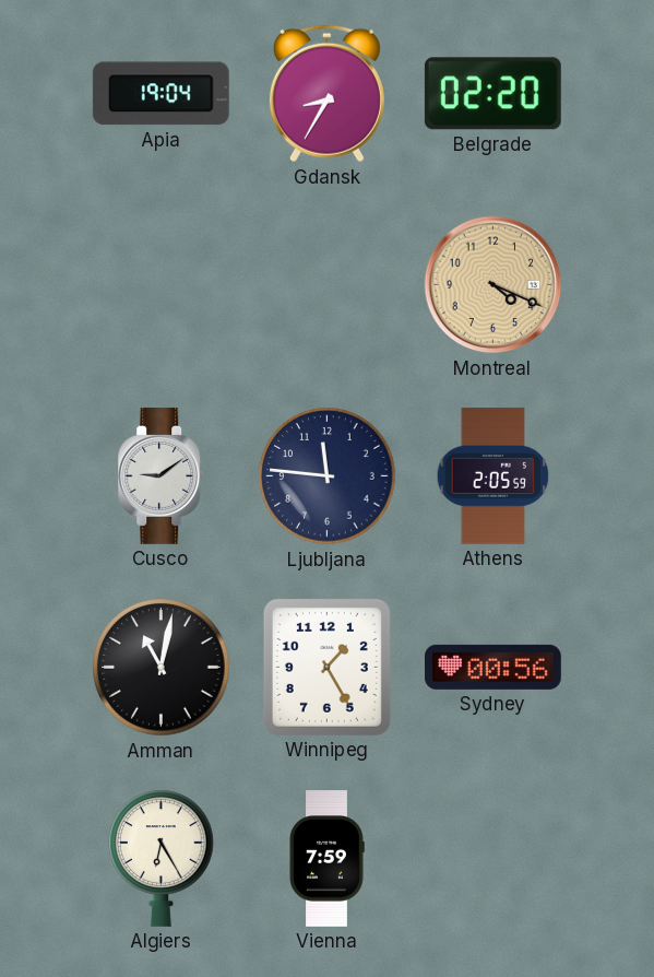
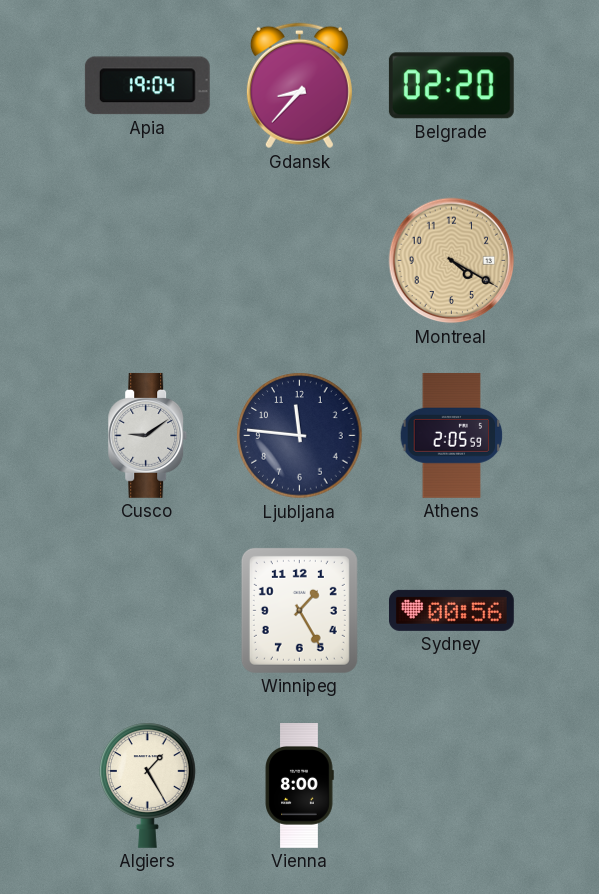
Gdansk: 8:35 -> 8:37
Montreal: 4:19 -> 4:20
Amman: 11:02 -> none
Algiers: 6:25 -> 1:25
Vienna: 7:59 -> 8:00
